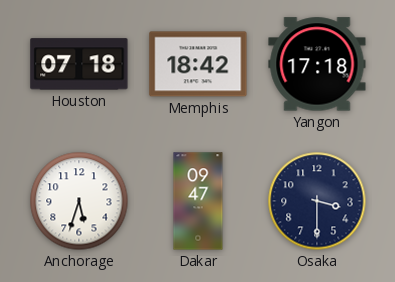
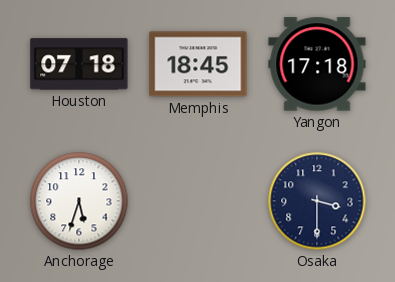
Memphis: 18:42 -> 18:45
Dakar: 09:47 -> none
